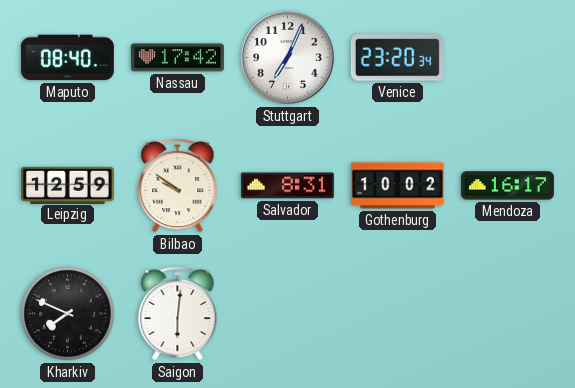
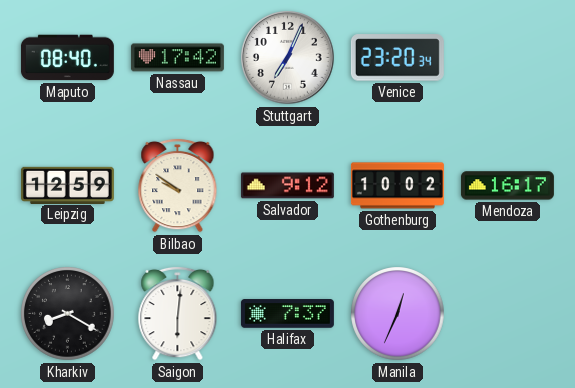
Salvador: 8:31 -> 9:12
Kharkiv: 7:49 -> 8:20
Halifax: none -> 7:37
Manila: none -> 12:34
